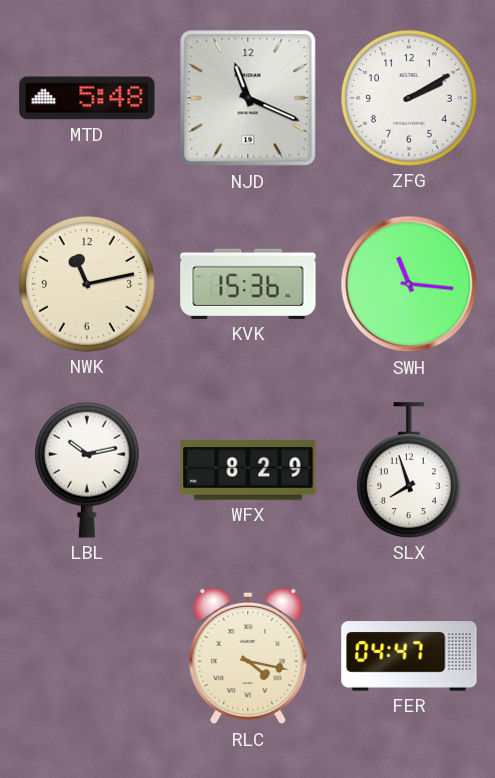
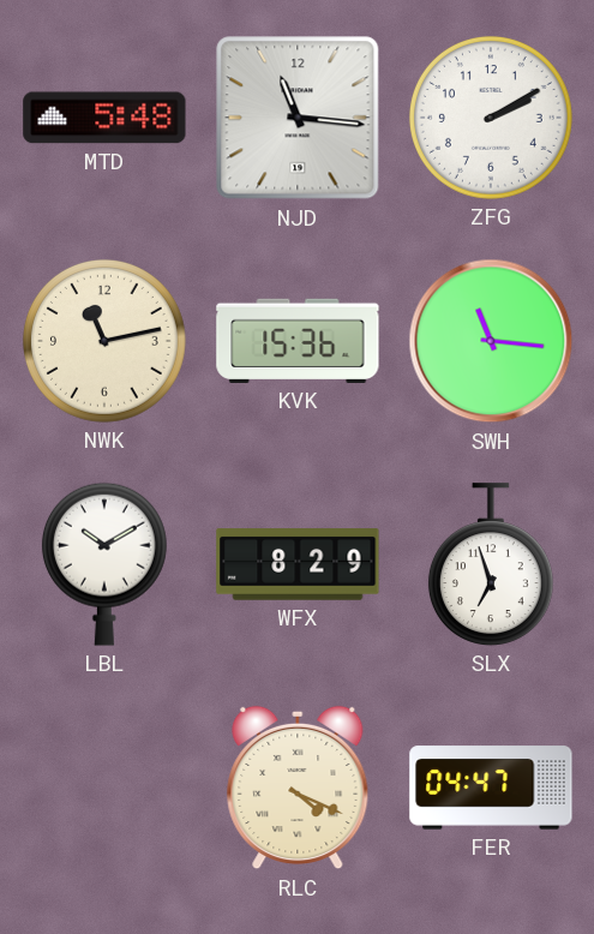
NJD: 11:19 -> 11:16
LBL: 10:13 -> 10:10
SLX: 7:57 -> 6:57
RLC: 4:17 -> 4:19
